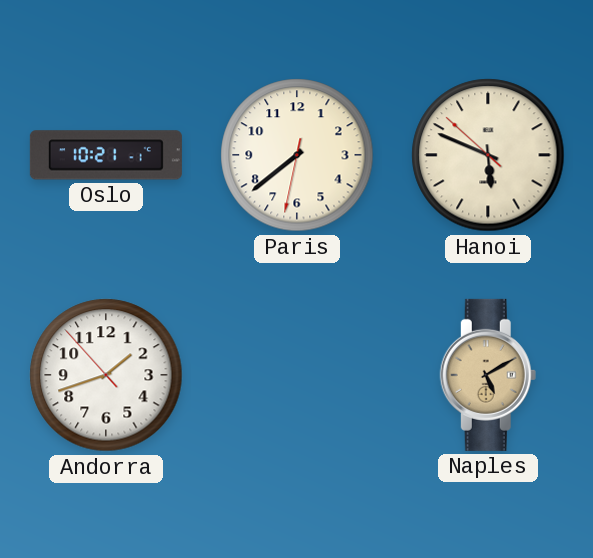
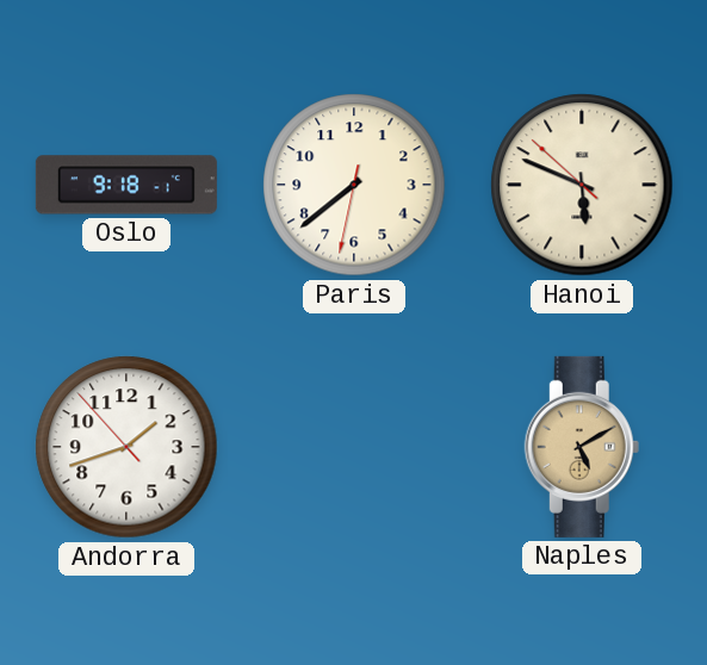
Oslo: 10:21 -> 9:18
